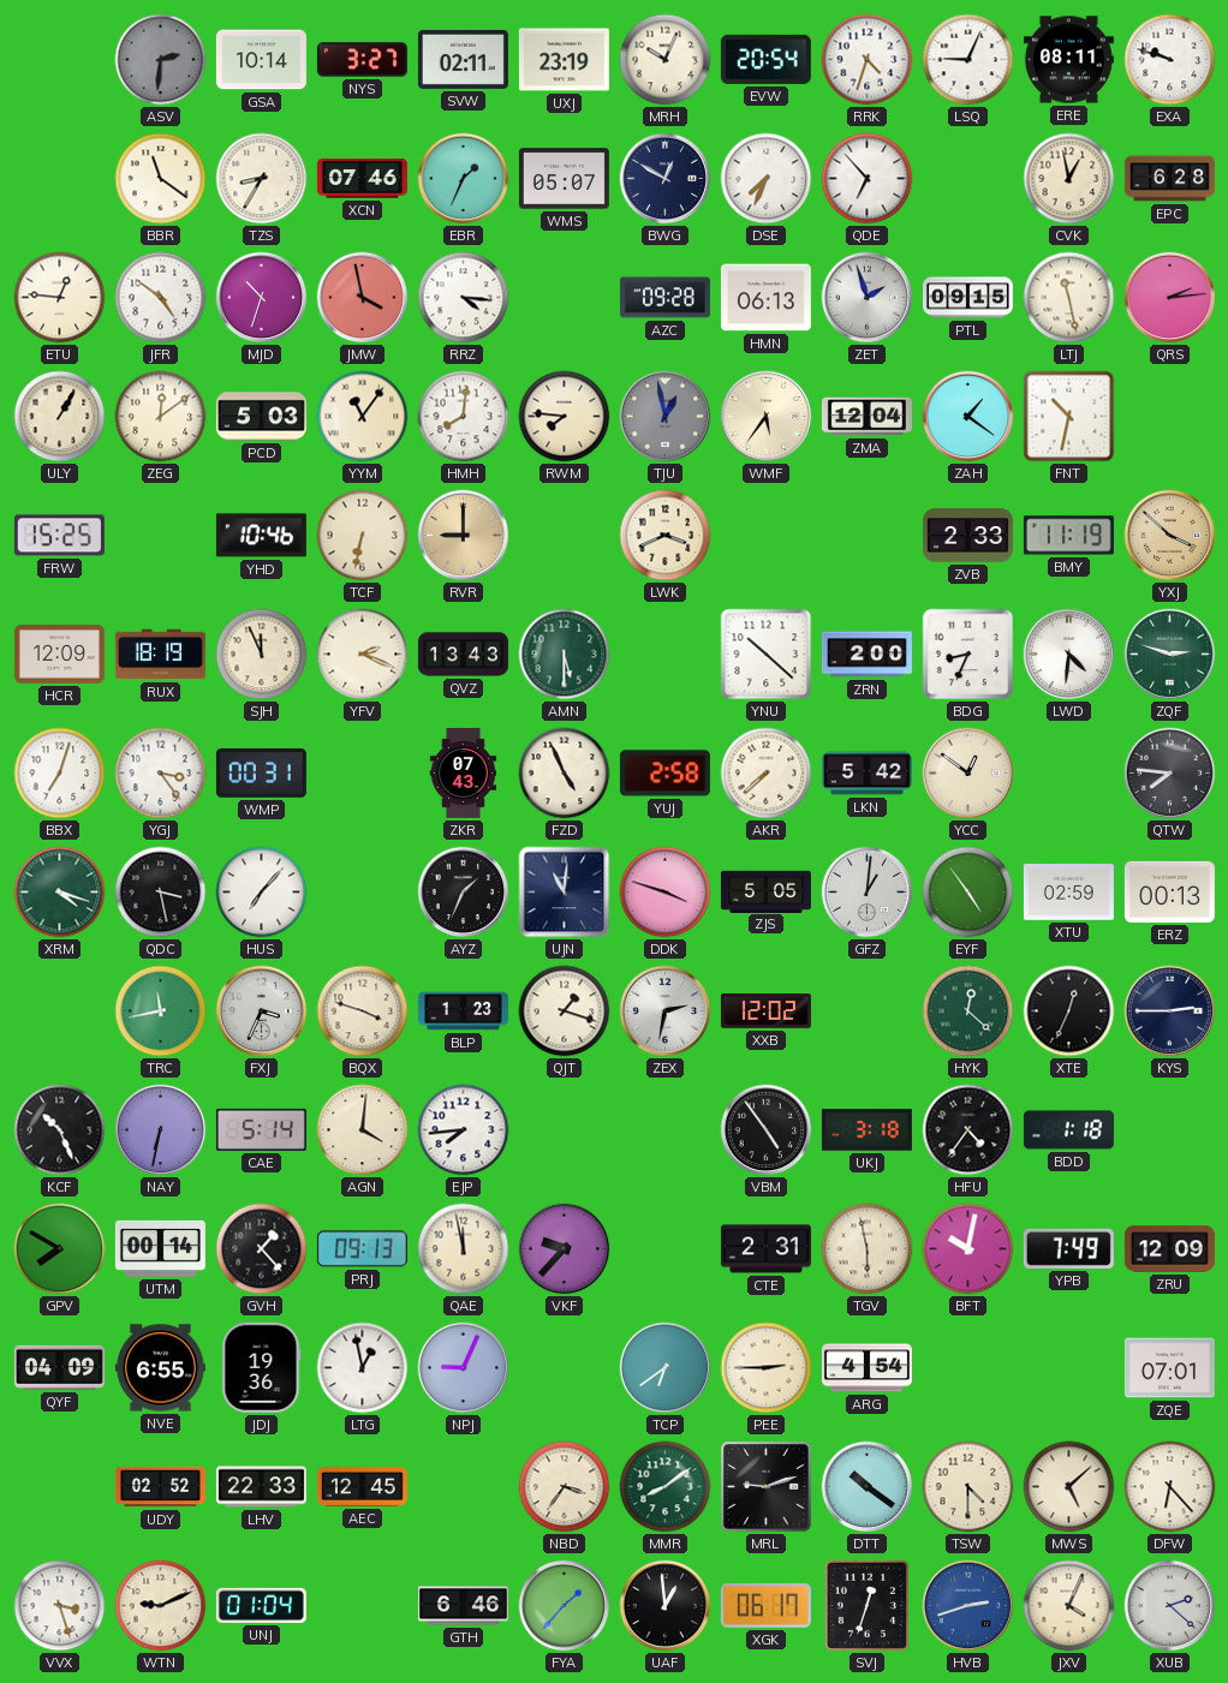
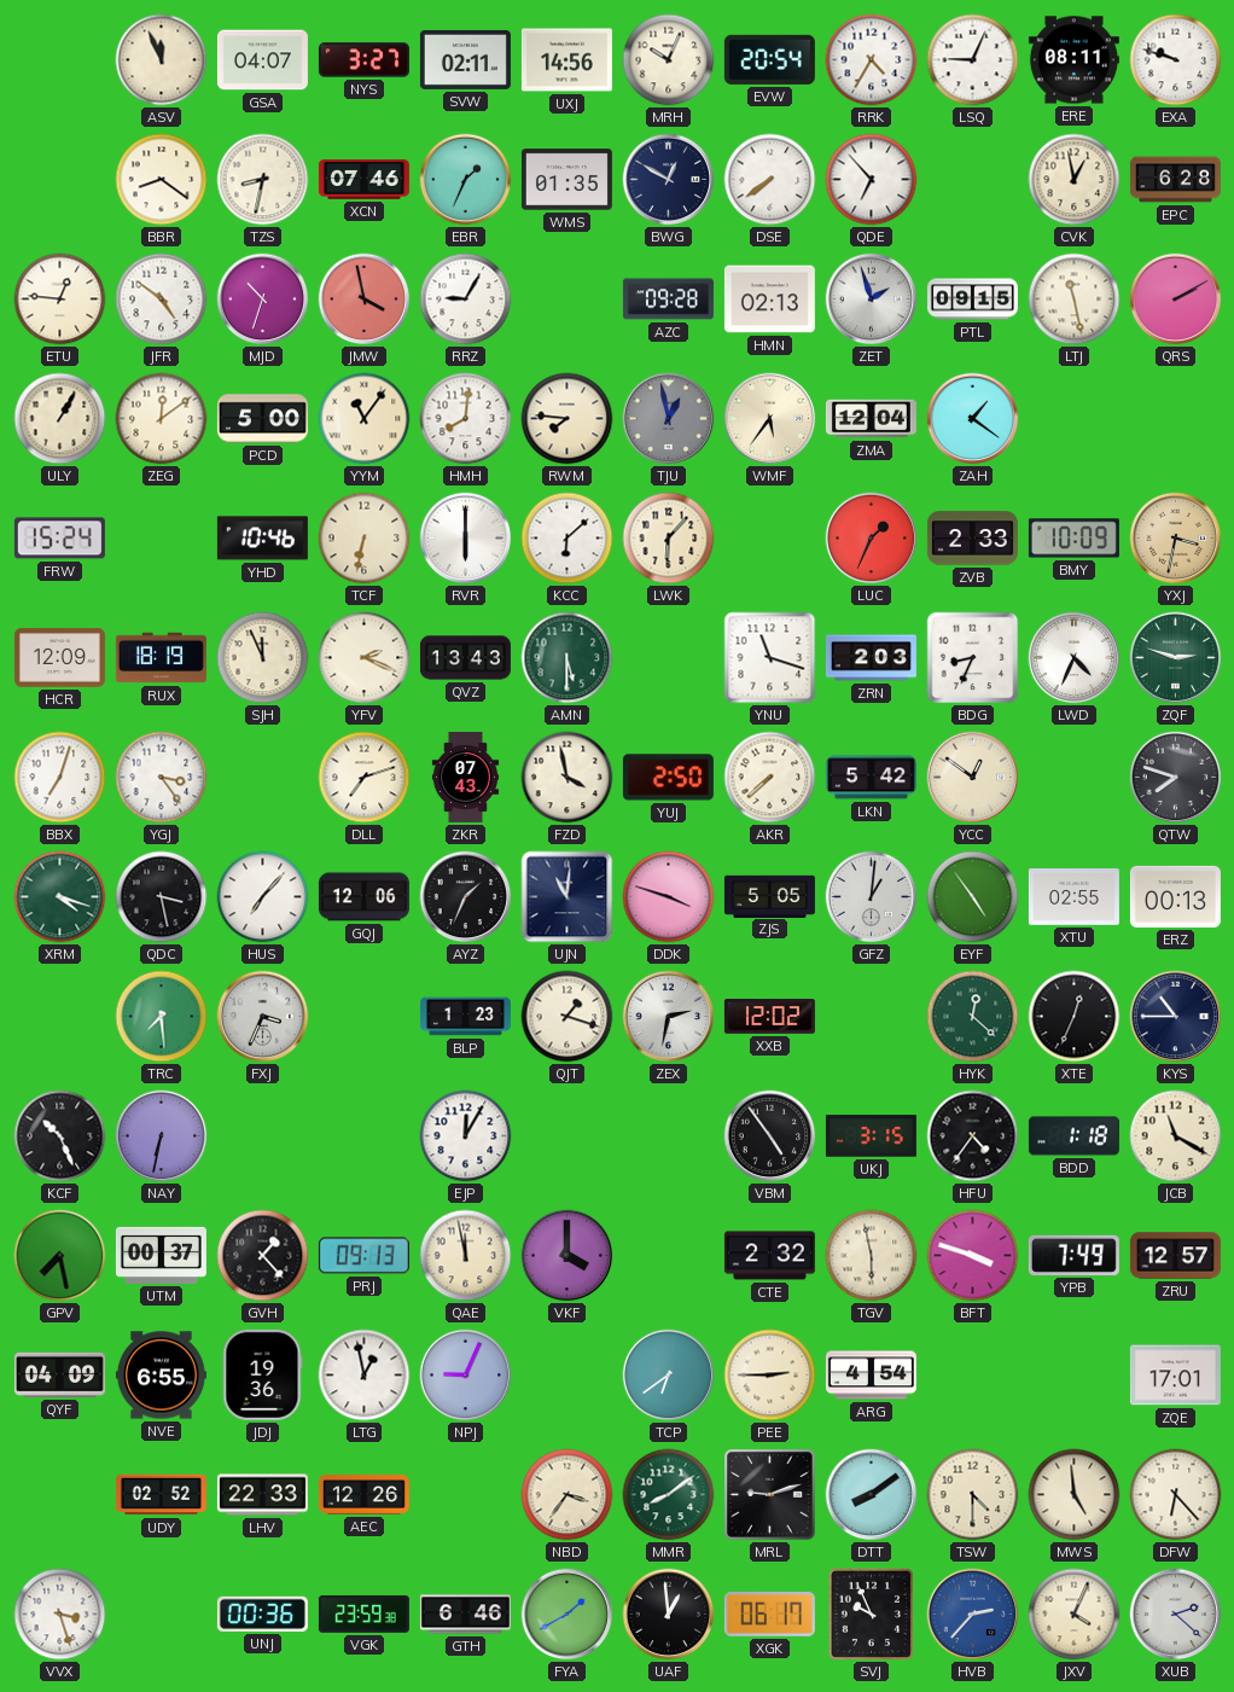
ASV: 2:31 -> 11:56
ASV dial: grey -> cream
GSA: 10:14 -> 04:07
UXJ: 23:19 -> 14:56
RRK: 4:33 -> 4:35
BBR: 11:21 -> 8:21
TZS: 8:35 -> 8:32
WMS: 05:07 -> 01:35
DSE: 7:34 -> 7:39
RRZ: 4:16 -> 9:05
HMN: 06:13 -> 02:13
QRS: 2:14 -> 2:10
PCD: 5:03 -> 5:00
FNT: 10:32 -> none
FRW: 15:25 -> 15:24
RVR: 9:00 -> 6:00
RVR dial: champagne -> white
KCC: none -> 6:08
LWK: 3:41 -> 6:07
LUC: none -> 1:34
BMY: 11:19 -> 10:09
YXJ: 3:52 -> 3:32
YNU: 10:22 -> 11:18
ZRN: 2:00 -> 2:03
LWD: 4:31 -> 4:34
WMP: 00:31 -> none
DLL: none -> 7:12
FZD: 4:56 -> 3:58
YUJ: 2:58 -> 2:50
QTW: 7:46 -> 7:48
GQJ: none -> 12:06
XTU: 02:59 -> 02:55
TRC: 11:43 -> 7:29
BQX: 3:48 -> none
KYS: 2:45 -> 10:45
CAE: 5:14 -> none
AGN: 4:01 -> none
EJP: 7:44 -> 12:05
UKJ: 3:18 -> 3:15
JCB: none -> 11:20
GPV: 7:50 -> 7:28
UTM: 00:14 -> 00:37
VKF: 9:37 -> 4:00
CTE: 2:31 -> 2:32
BFT: 10:02 -> 3:48
ZRU: 12:09 -> 12:57
ZQE: 07:01 -> 17:01
AEC: 12:45 -> 12:26
DTT: 10:21 -> 8:09
MWS: 5:08 -> 4:59
WTN: 9:11 -> none
UNJ: 01:04 -> 00:36
VGK: none -> 23:59
FYA: 1:37 -> 1:40
SVJ: 12:33 -> 9:56
HVB: 2:42 -> 2:37
